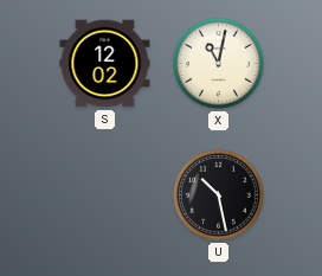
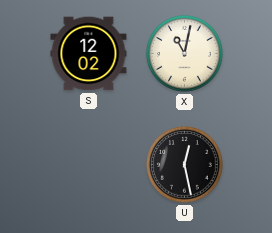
U: 10:28 -> 12:28
